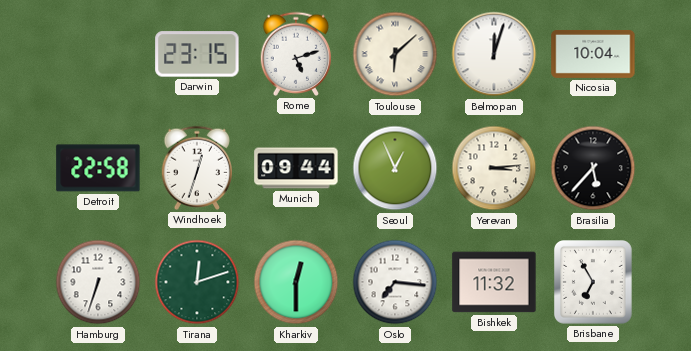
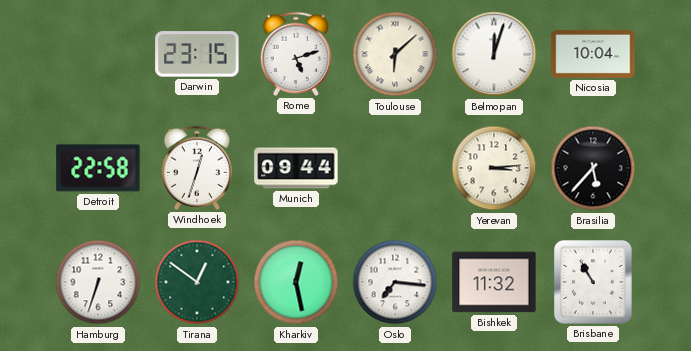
Seoul: 12:56 -> none
Tirana: 12:12 -> 12:51
Kharkiv: 12:30 -> 12:28
Brisbane: 6:55 -> 10:55
